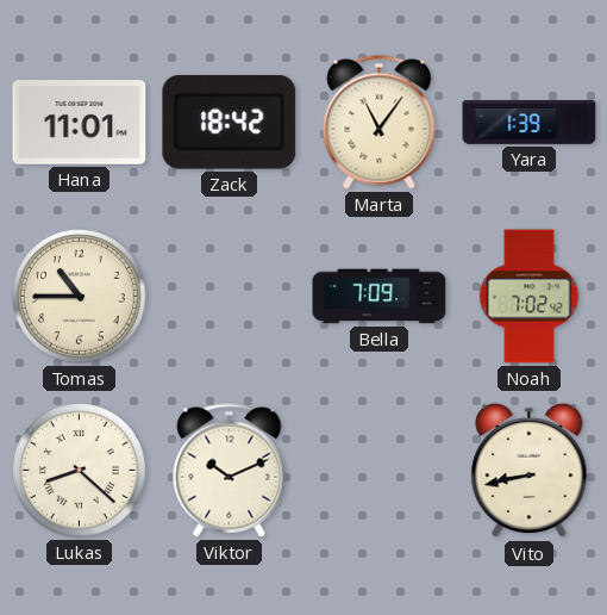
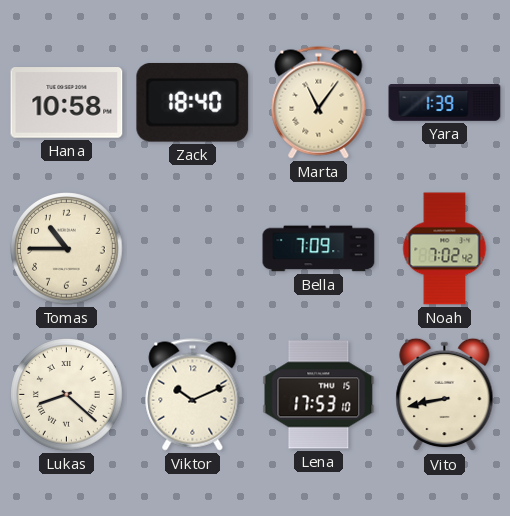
Hana: 11:01 -> 10:58
Zack: 18:42 -> 18:40
Lena: none -> 17:53
